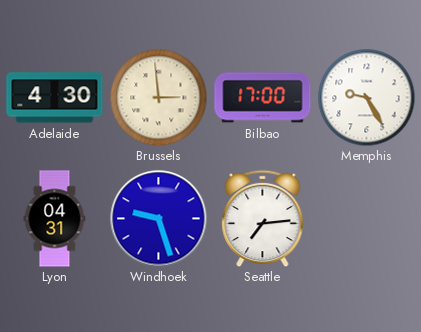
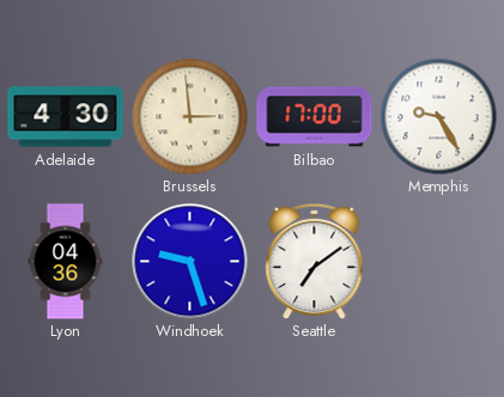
Lyon: 04:31 -> 04:36
Seattle: 7:14 -> 7:09
